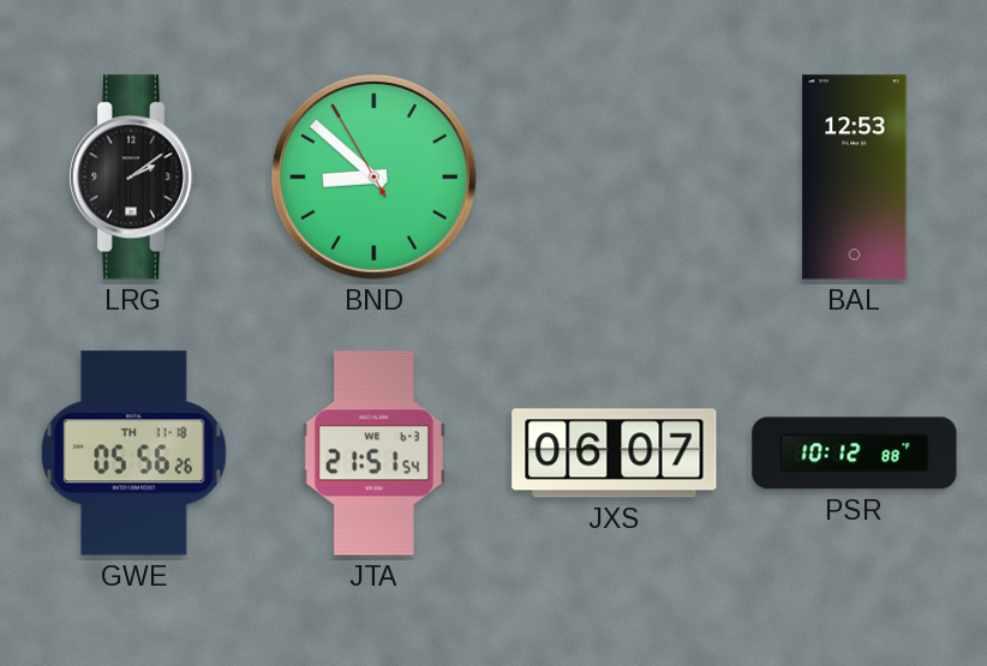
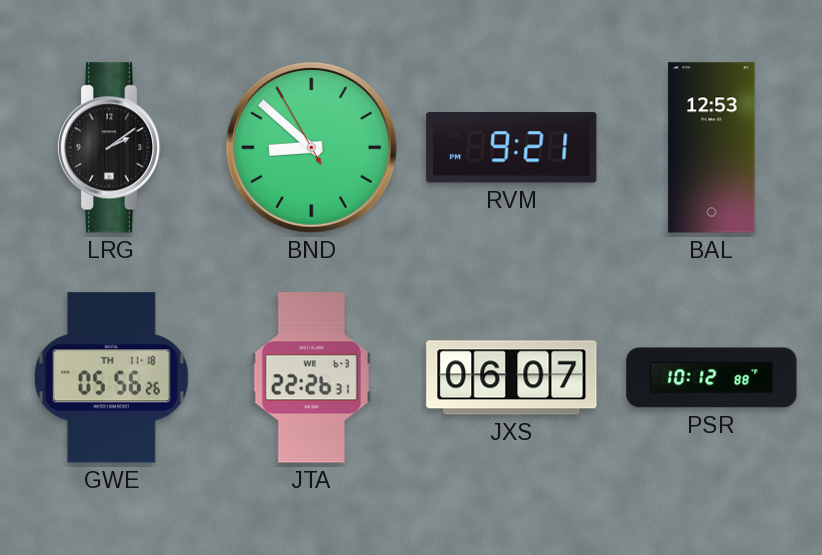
RVM: none -> 9:21
JTA: 21:51 -> 22:26
